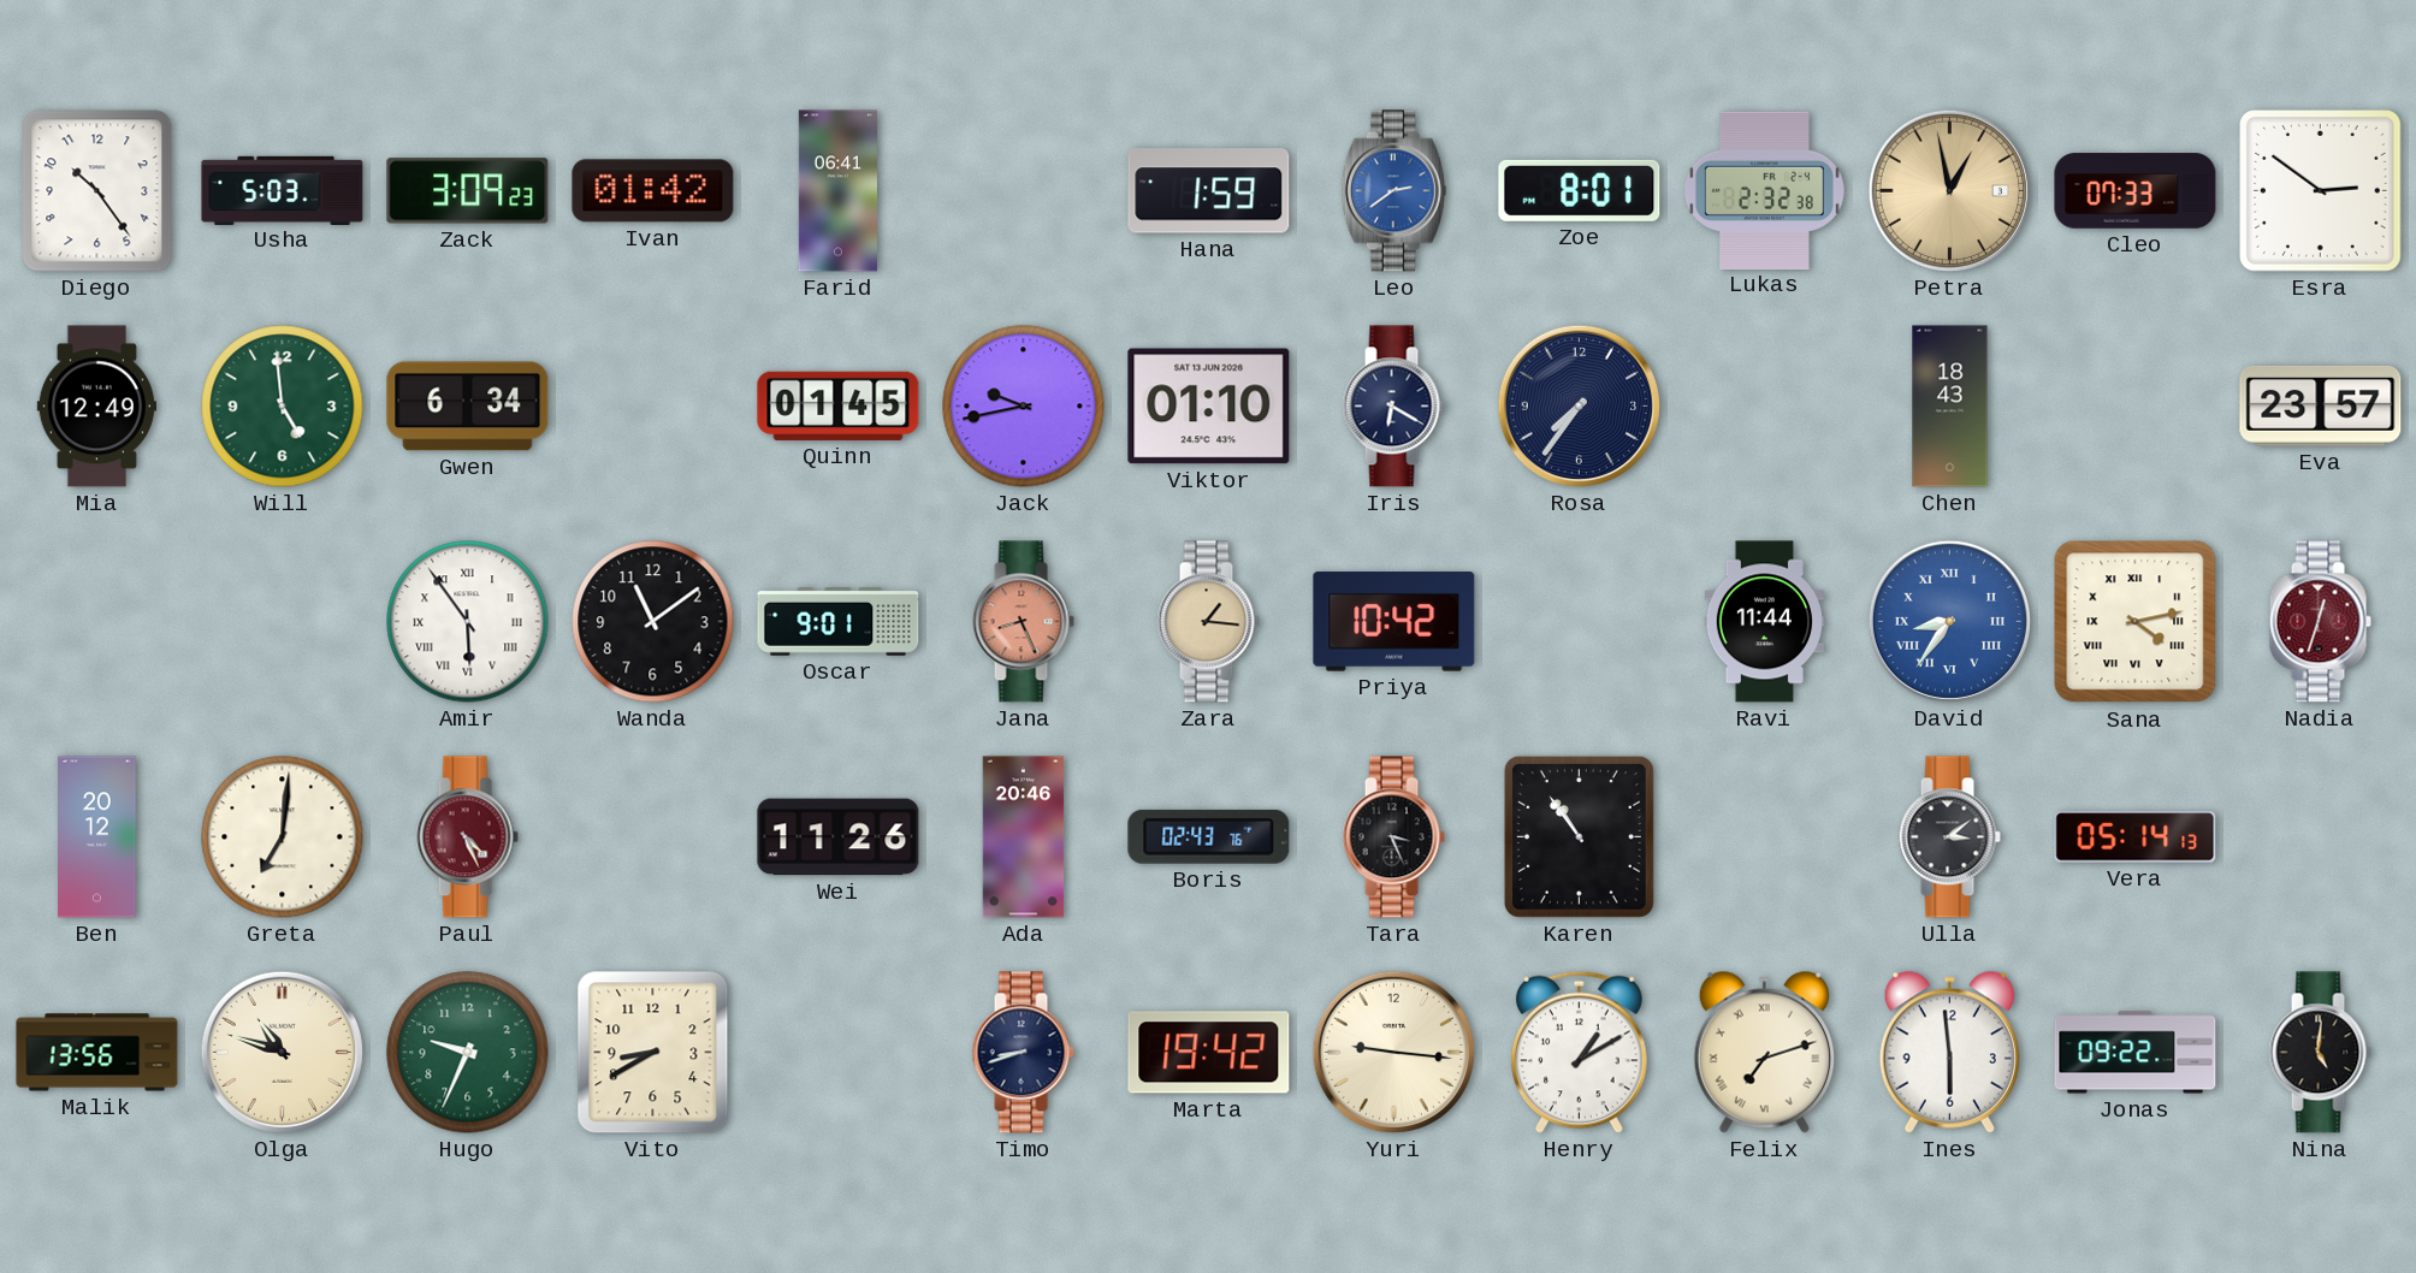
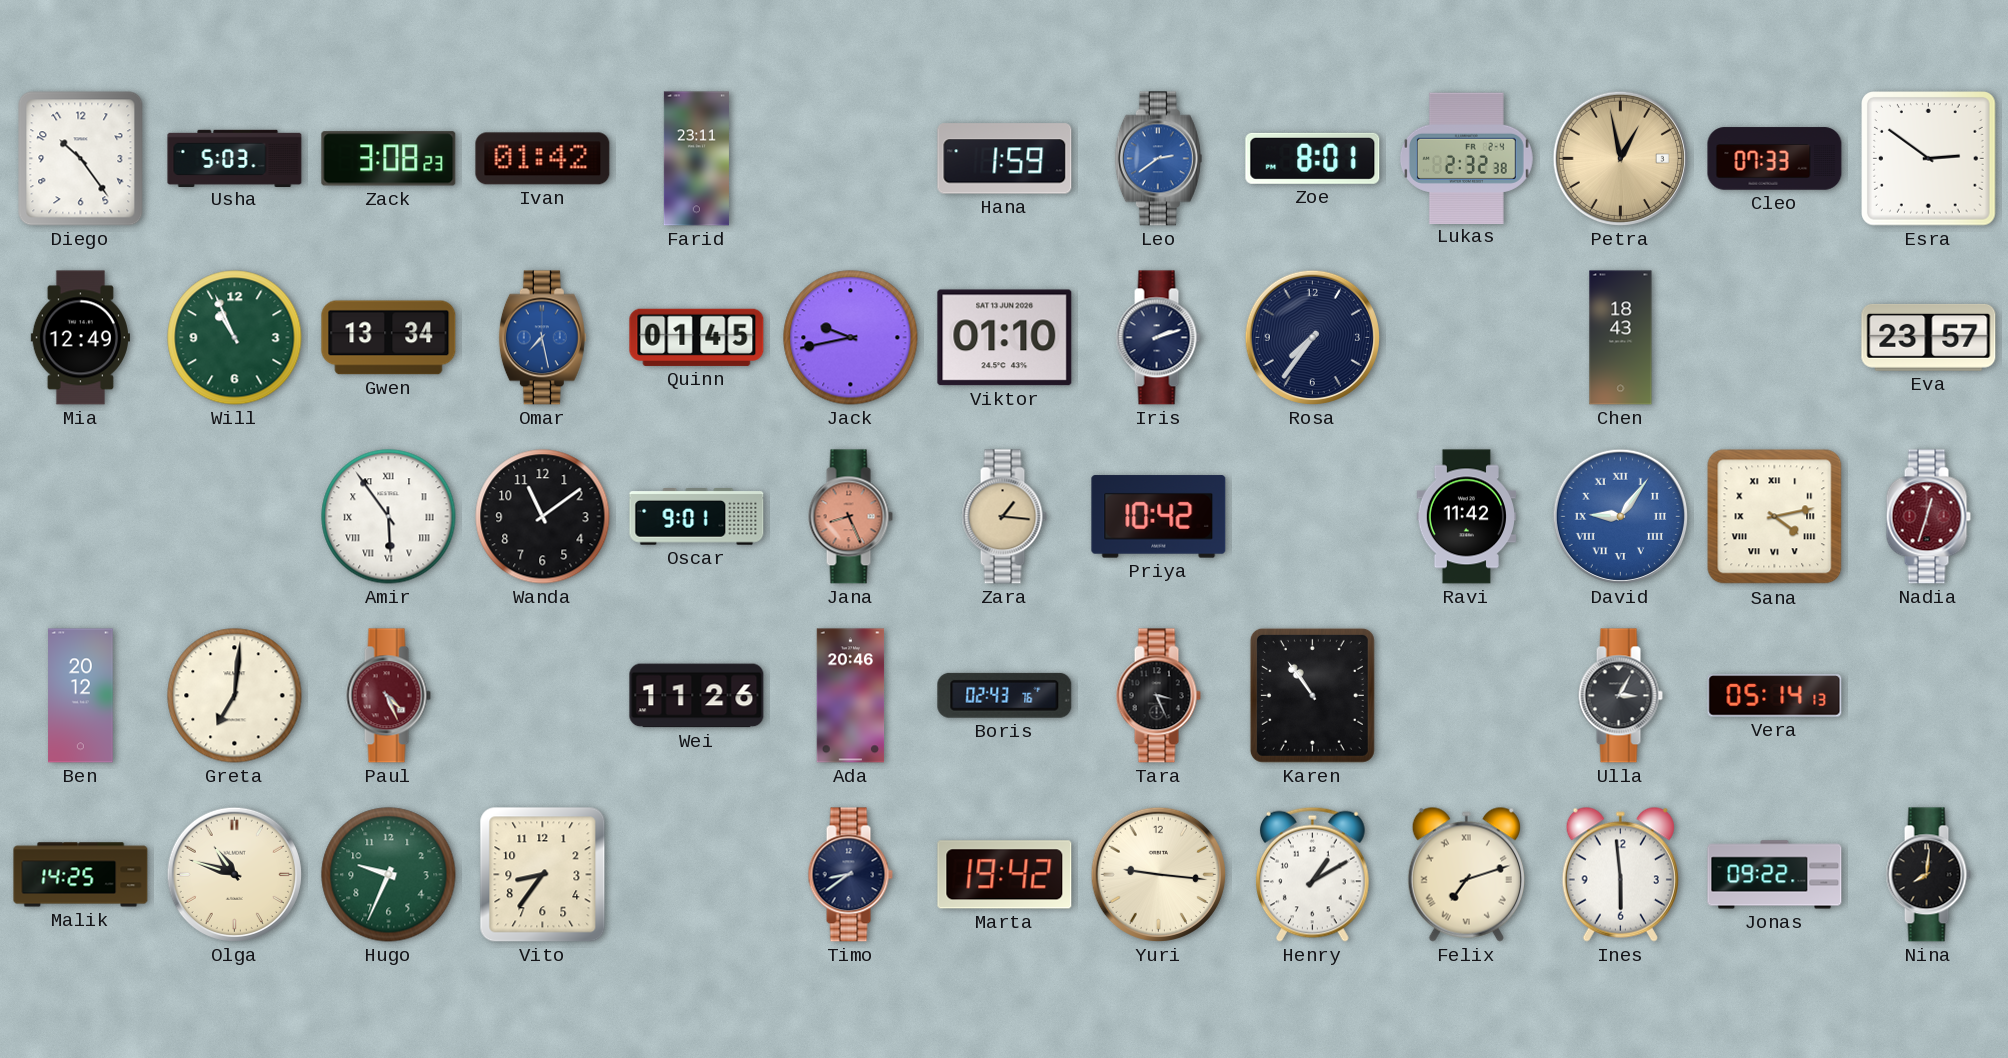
Zack: 3:09 -> 3:08
Farid: 06:41 -> 23:11
Will: 4:59 -> 10:56
Gwen: 6:34 -> 13:34
Omar: none -> 7:28
Iris: 6:20 -> 2:12
Ravi: 11:44 -> 11:42
David: 8:36 -> 9:06
Ulla: 3:09 -> 3:05
Malik: 13:56 -> 14:25
Vito: 8:40 -> 8:36
Timo: 8:42 -> 8:39
Nina: 5:01 -> 8:01
